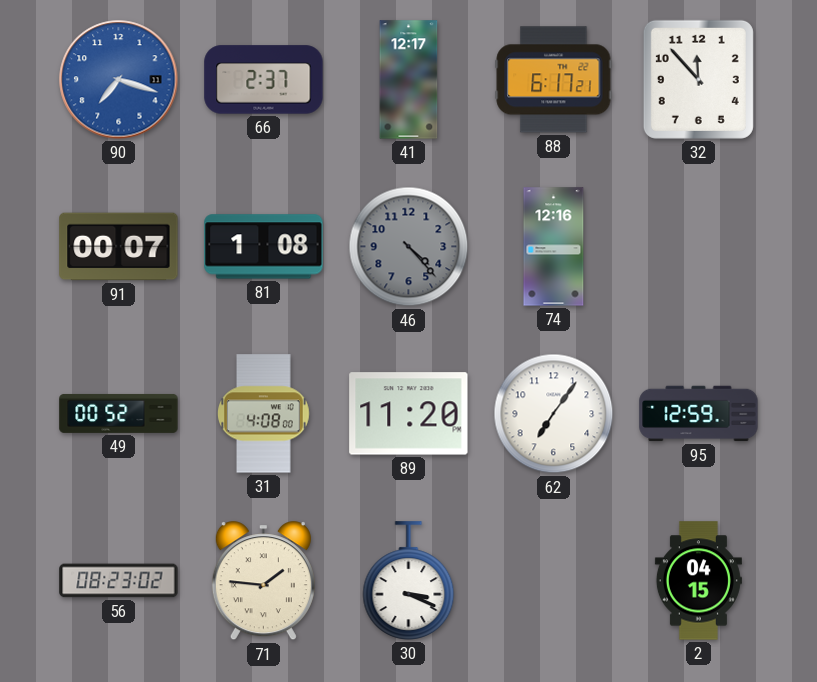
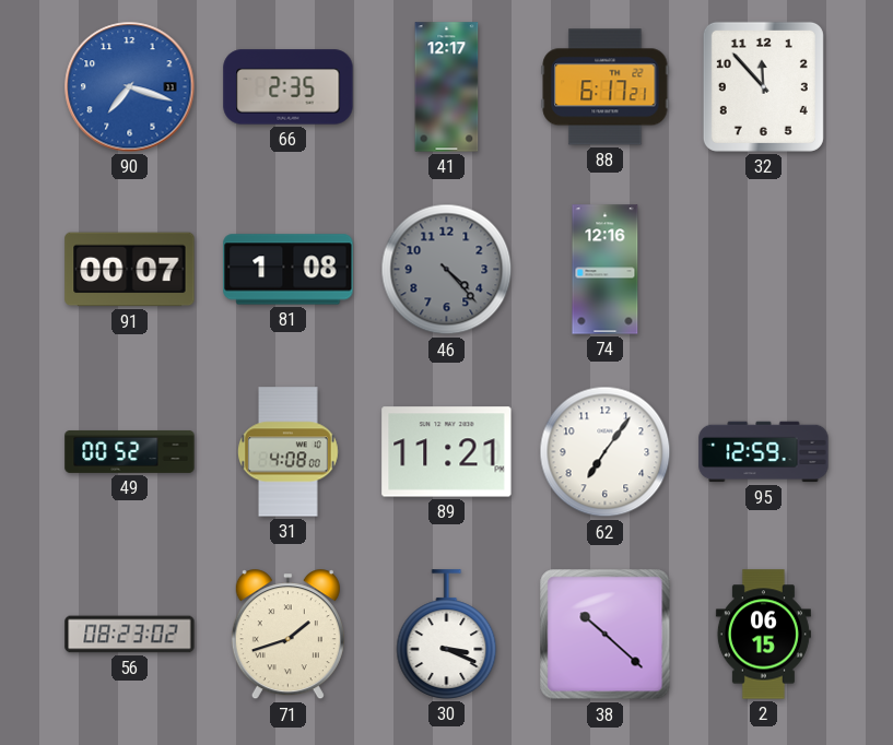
66: 2:37 -> 2:35
89: 11:20 -> 11:21
71: 1:46 -> 1:42
38: none -> 10:22
2: 04:15 -> 06:15
